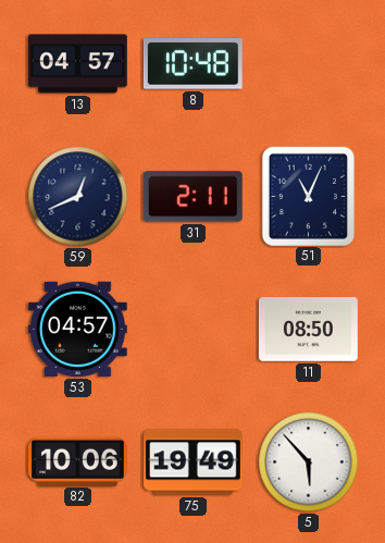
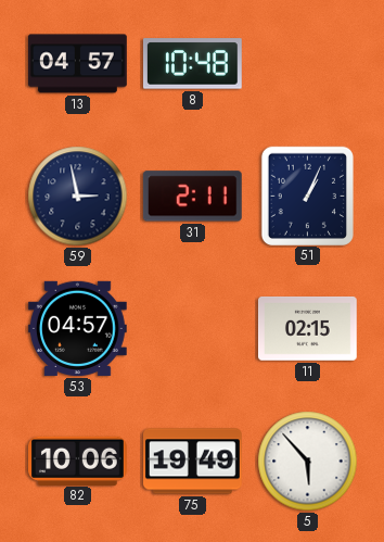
59: 12:41 -> 2:58
51: 11:04 -> 1:04
11: 08:50 -> 02:15
